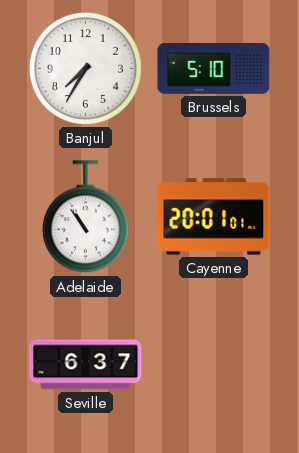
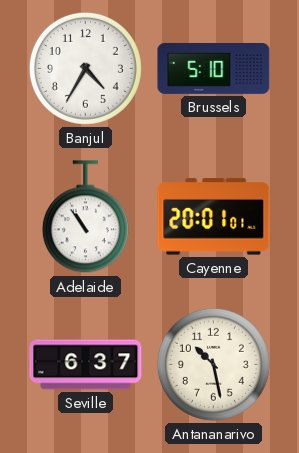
Banjul: 7:35 -> 4:35
Antananarivo: none -> 10:28
